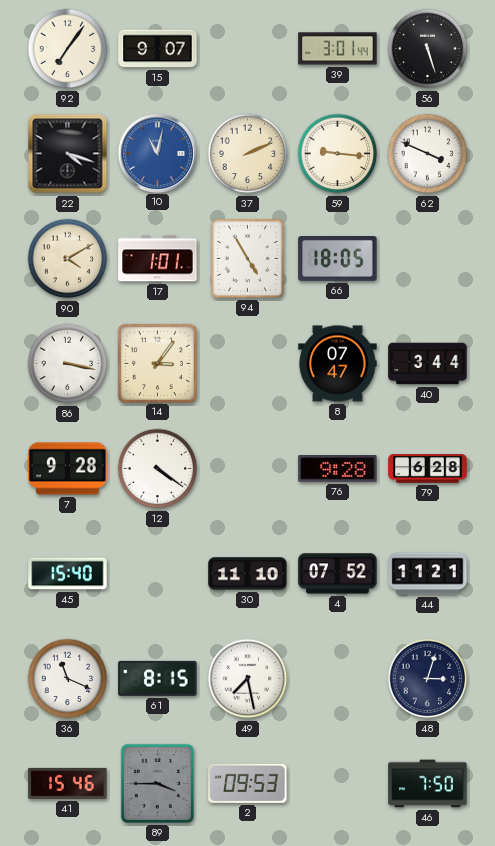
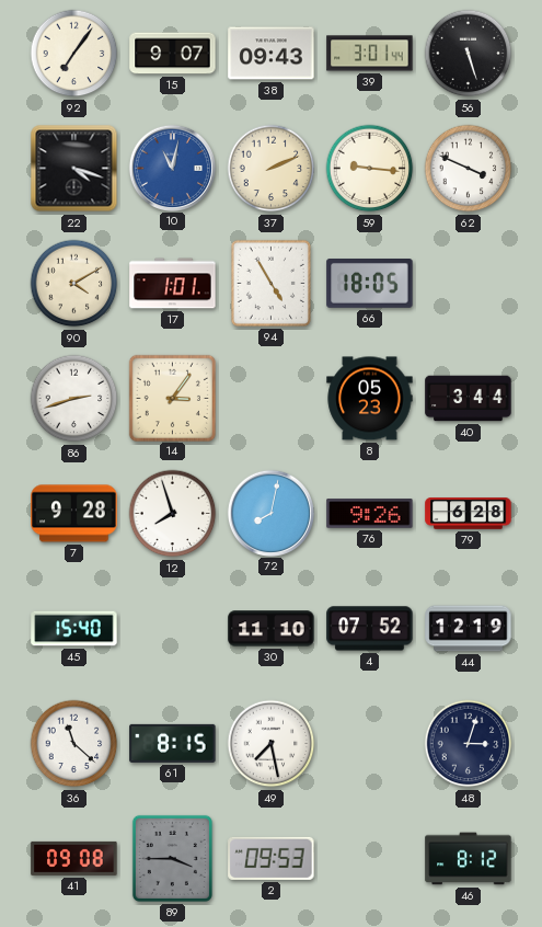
38: none -> 09:43
86: 3:17 -> 2:42
8: 07:47 -> 05:23
12: 4:21 -> 7:57
72: none -> 8:02
76: 9:28 -> 9:26
44: 11:21 -> 12:19
36: 11:19 -> 11:22
41: 15:46 -> 09:08
46: 7:50 -> 8:12
